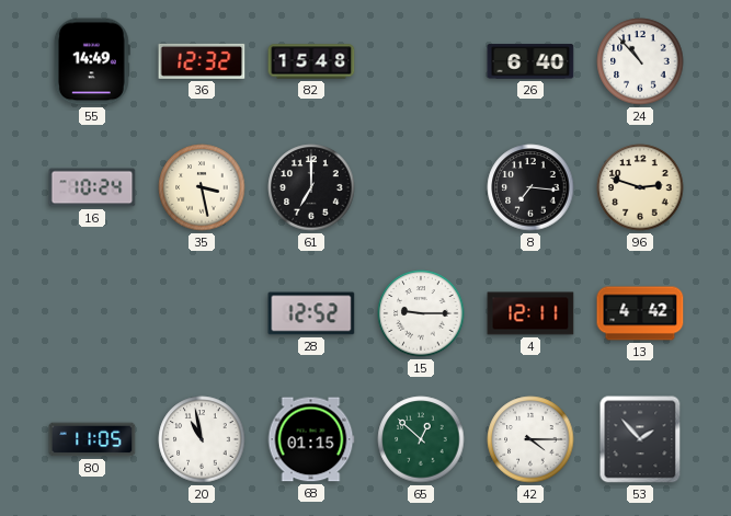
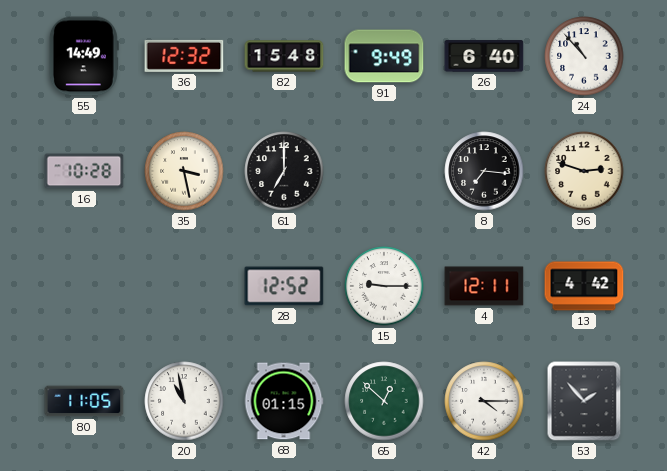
91: none -> 9:49
16: 10:24 -> 10:28
